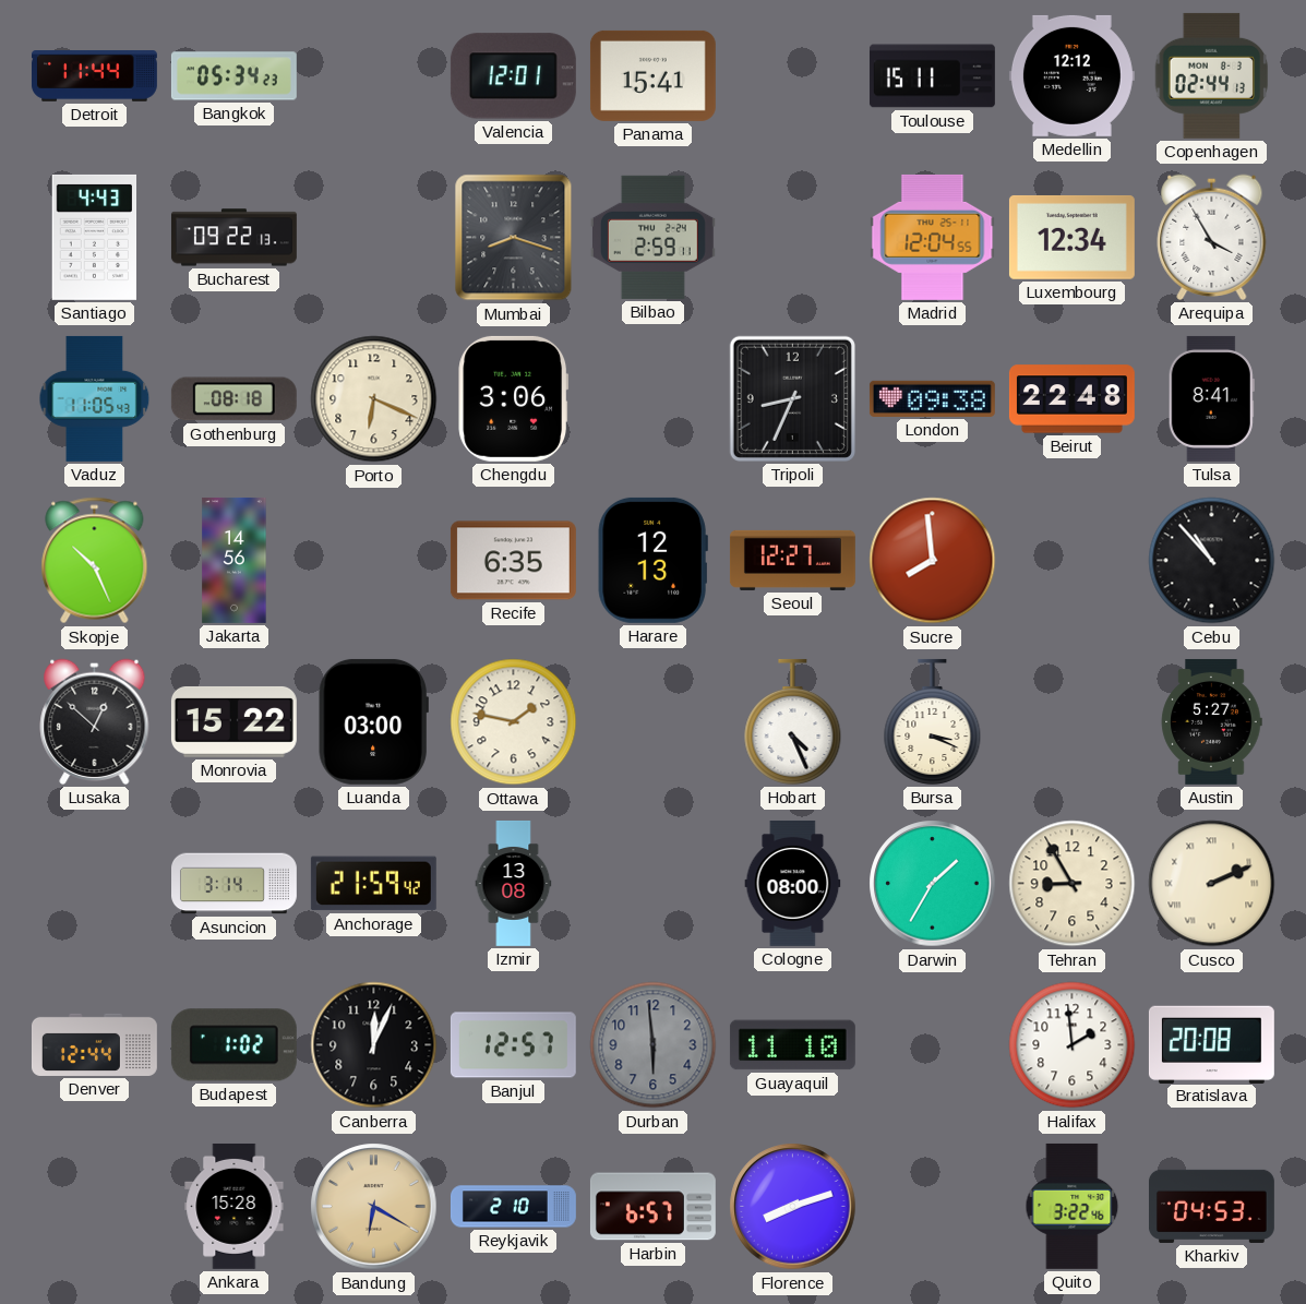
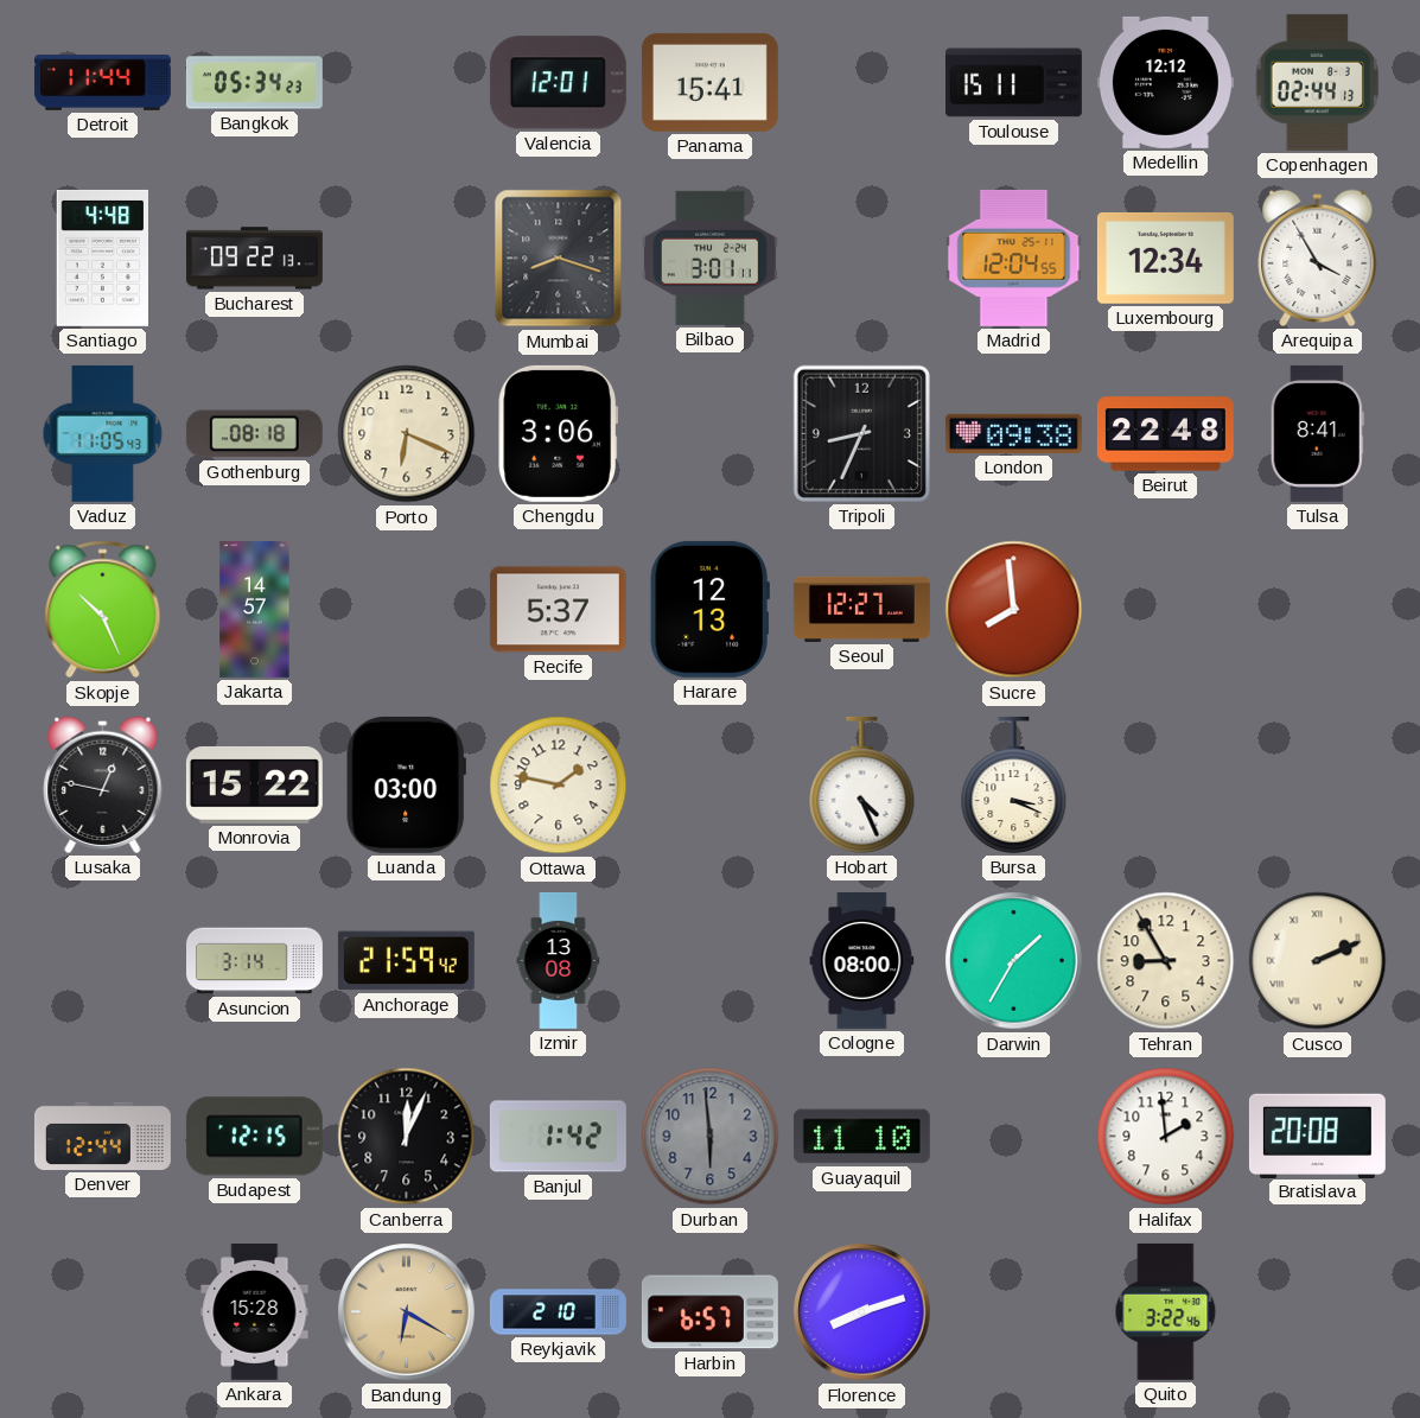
Santiago: 4:43 -> 4:48
Bilbao: 2:59 -> 3:01
Jakarta: 14:56 -> 14:57
Recife: 6:35 -> 5:37
Cebu: 10:53 -> none
Lusaka: 12:52 -> 12:47
Austin: 5:27 -> none
Budapest: 1:02 -> 12:15
Banjul: 12:57 -> 1:42
Kharkiv: 04:53 -> none
